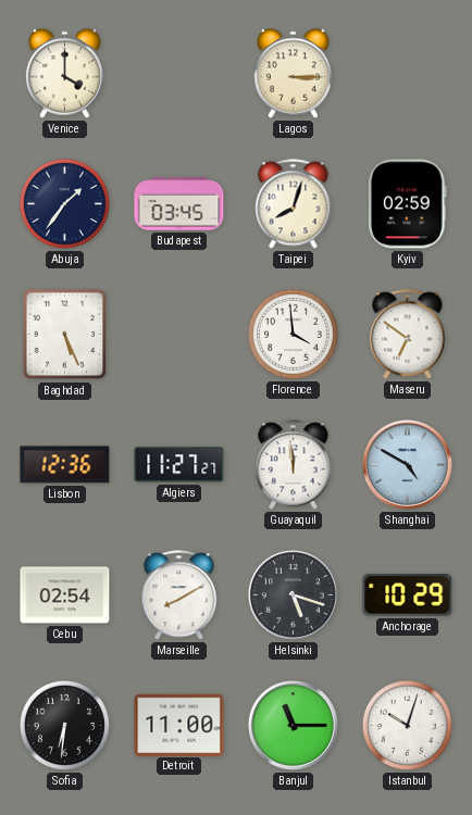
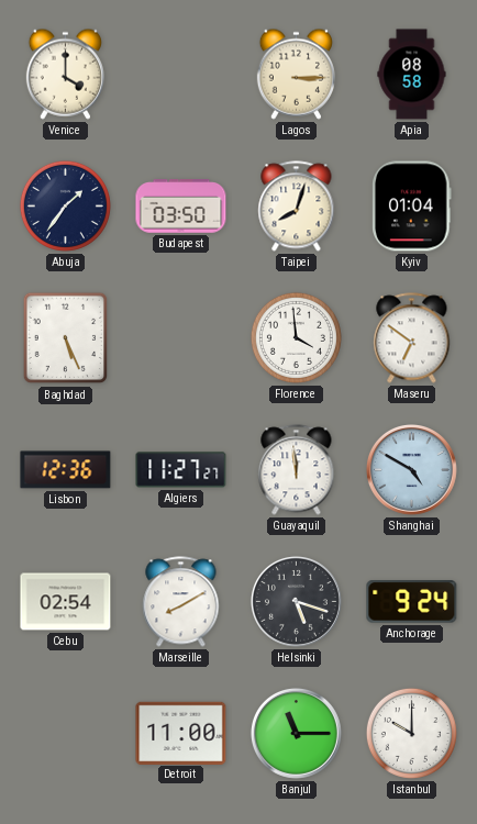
Apia: none -> 08:58
Budapest: 03:45 -> 03:50
Kyiv: 02:59 -> 01:04
Anchorage: 10:29 -> 9:24
Sofia: 6:31 -> none
Istanbul: 10:03 -> 10:00
